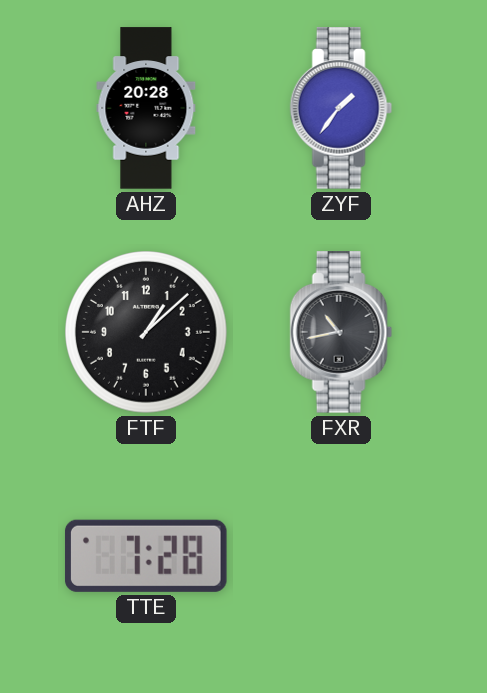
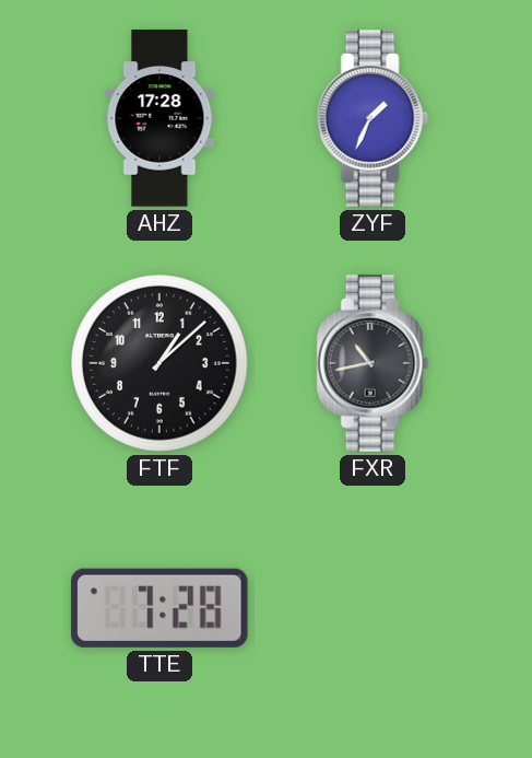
AHZ: 20:28 -> 17:28
ZYF: 1:36 -> 1:34
